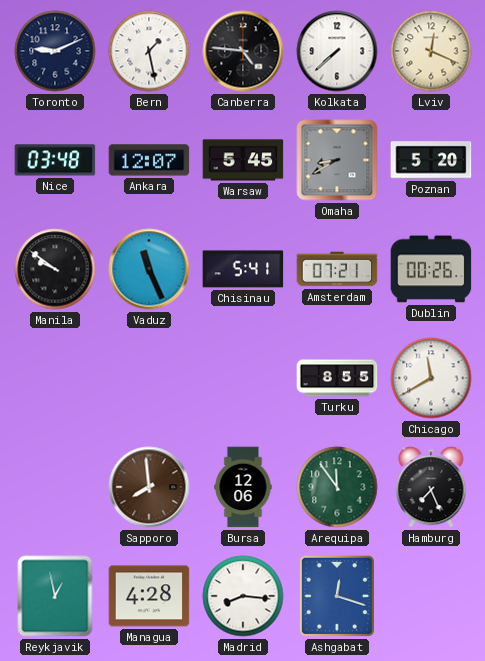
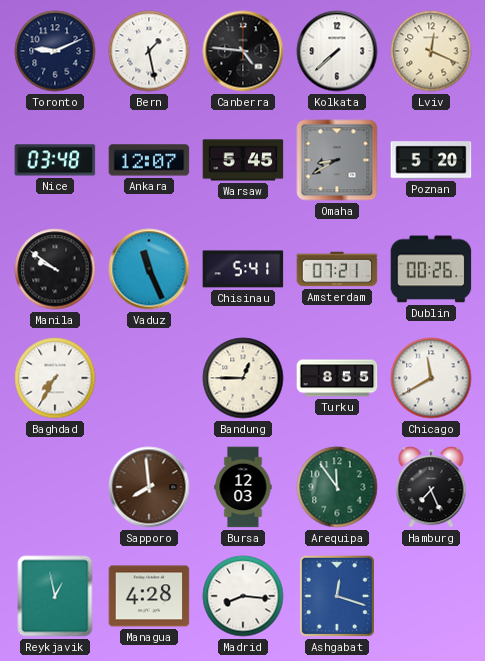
Baghdad: none -> 7:35
Bandung: none -> 12:45
Bursa: 12:06 -> 12:03
